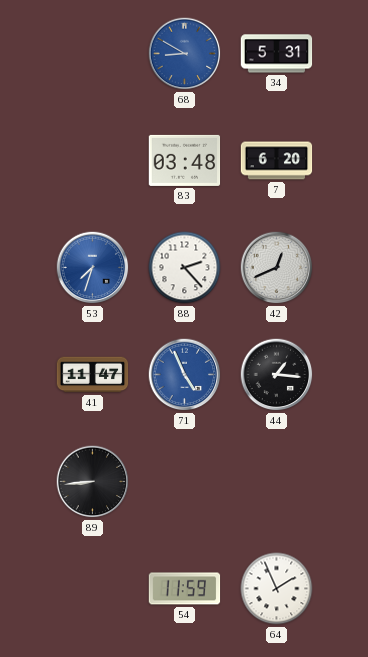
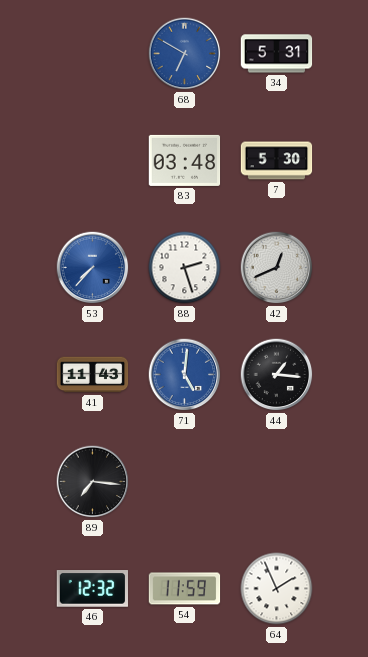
68: 8:50 -> 6:50
7: 6:20 -> 5:30
53: 7:33 -> 7:37
88: 2:23 -> 2:27
41: 11:47 -> 11:43
71: 4:56 -> 5:01
89: 8:44 -> 7:16
46: none -> 12:32
